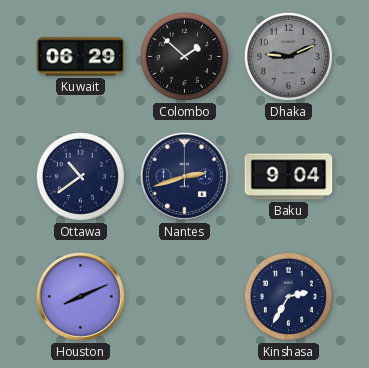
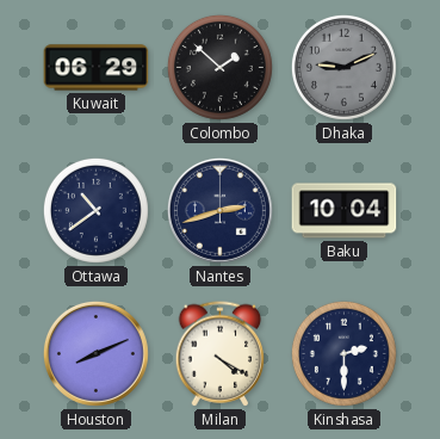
Baku: 9:04 -> 10:04
Milan: none -> 4:20
Kinshasa: 2:35 -> 2:30
